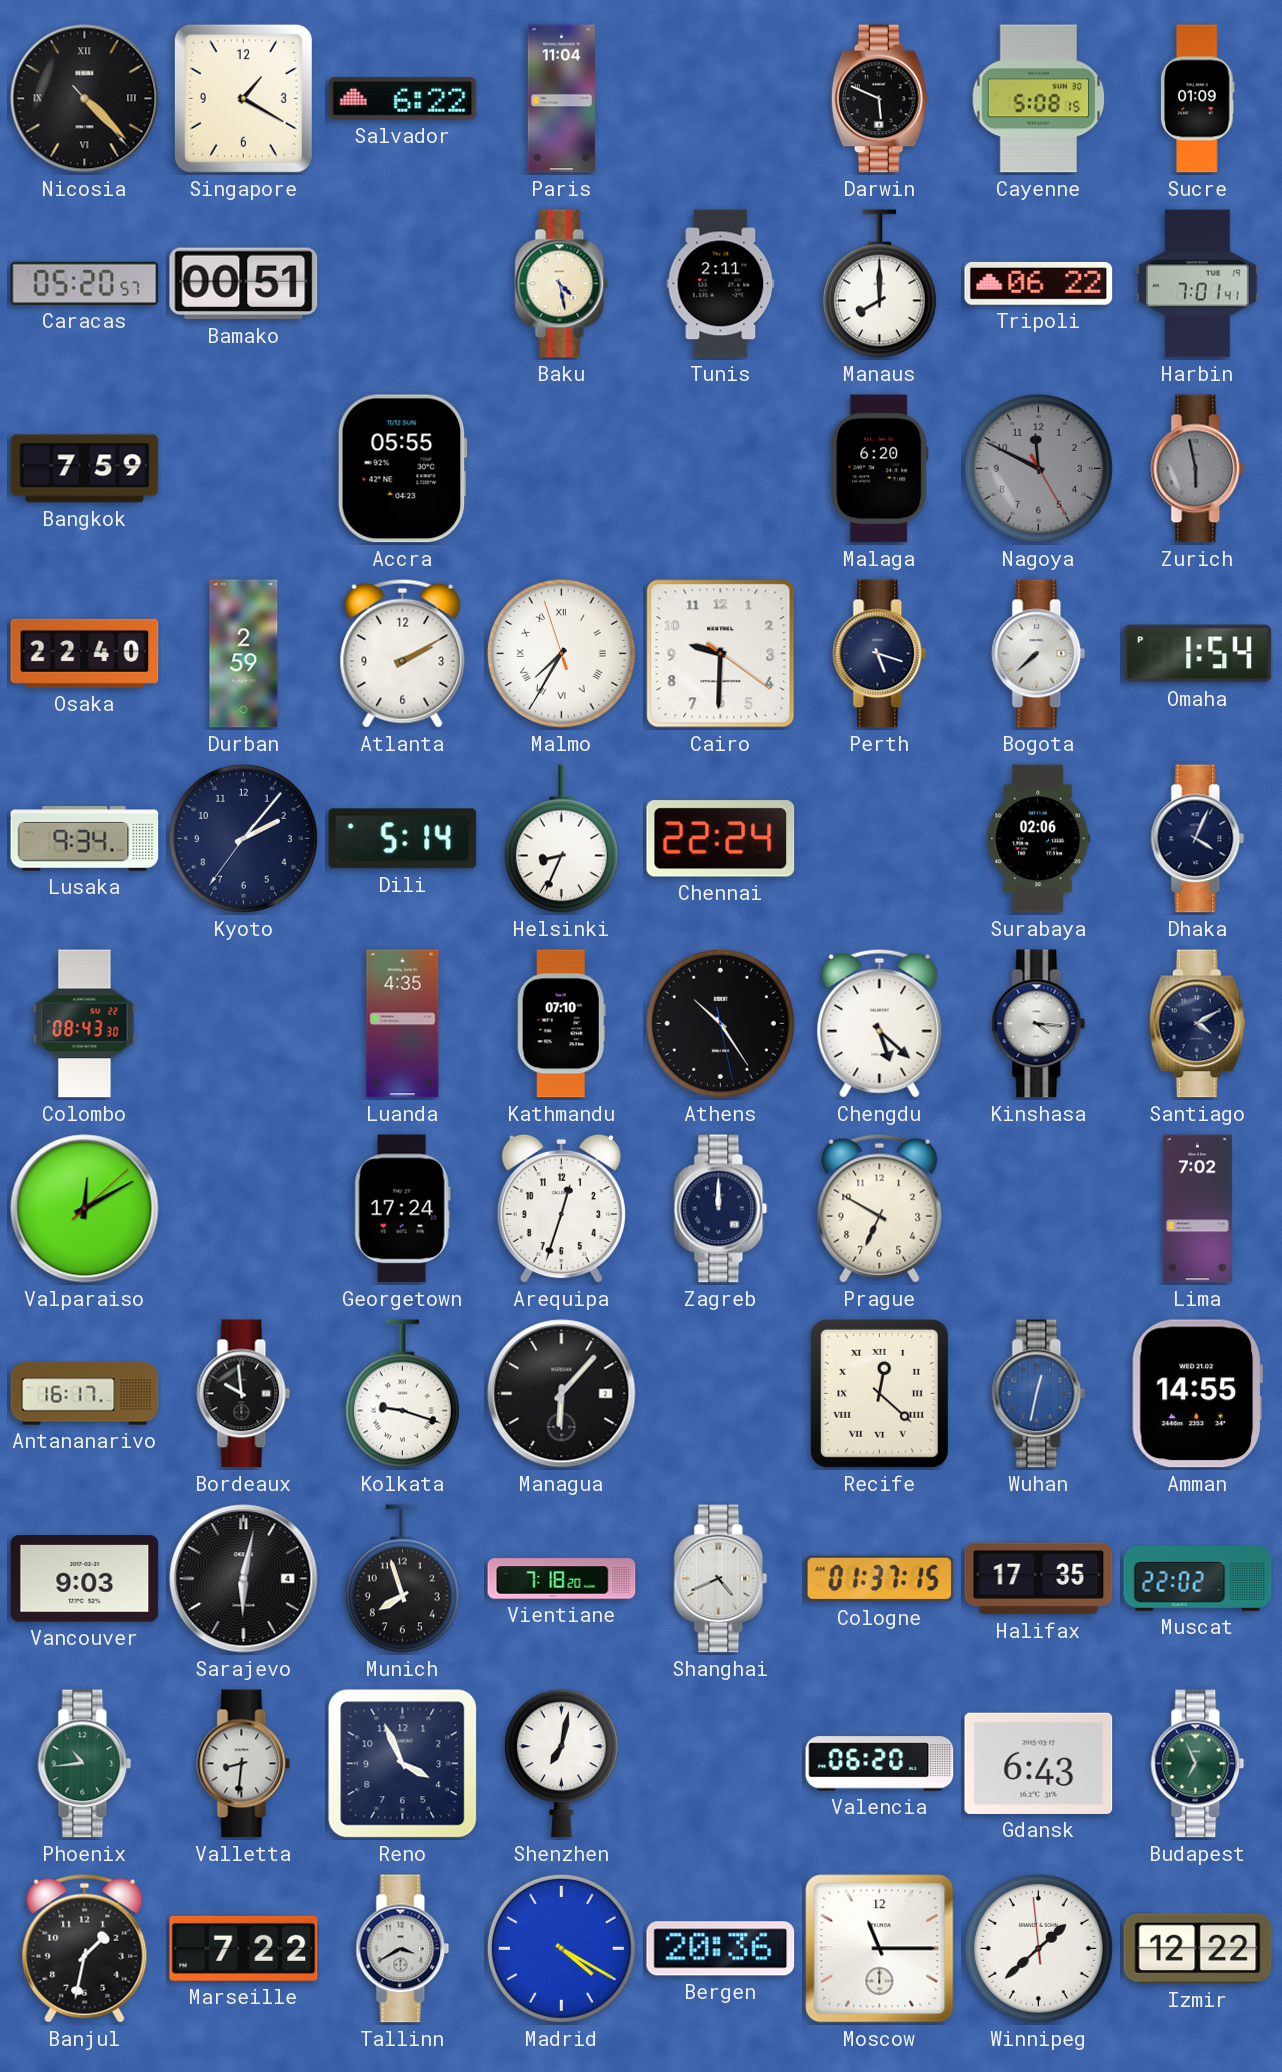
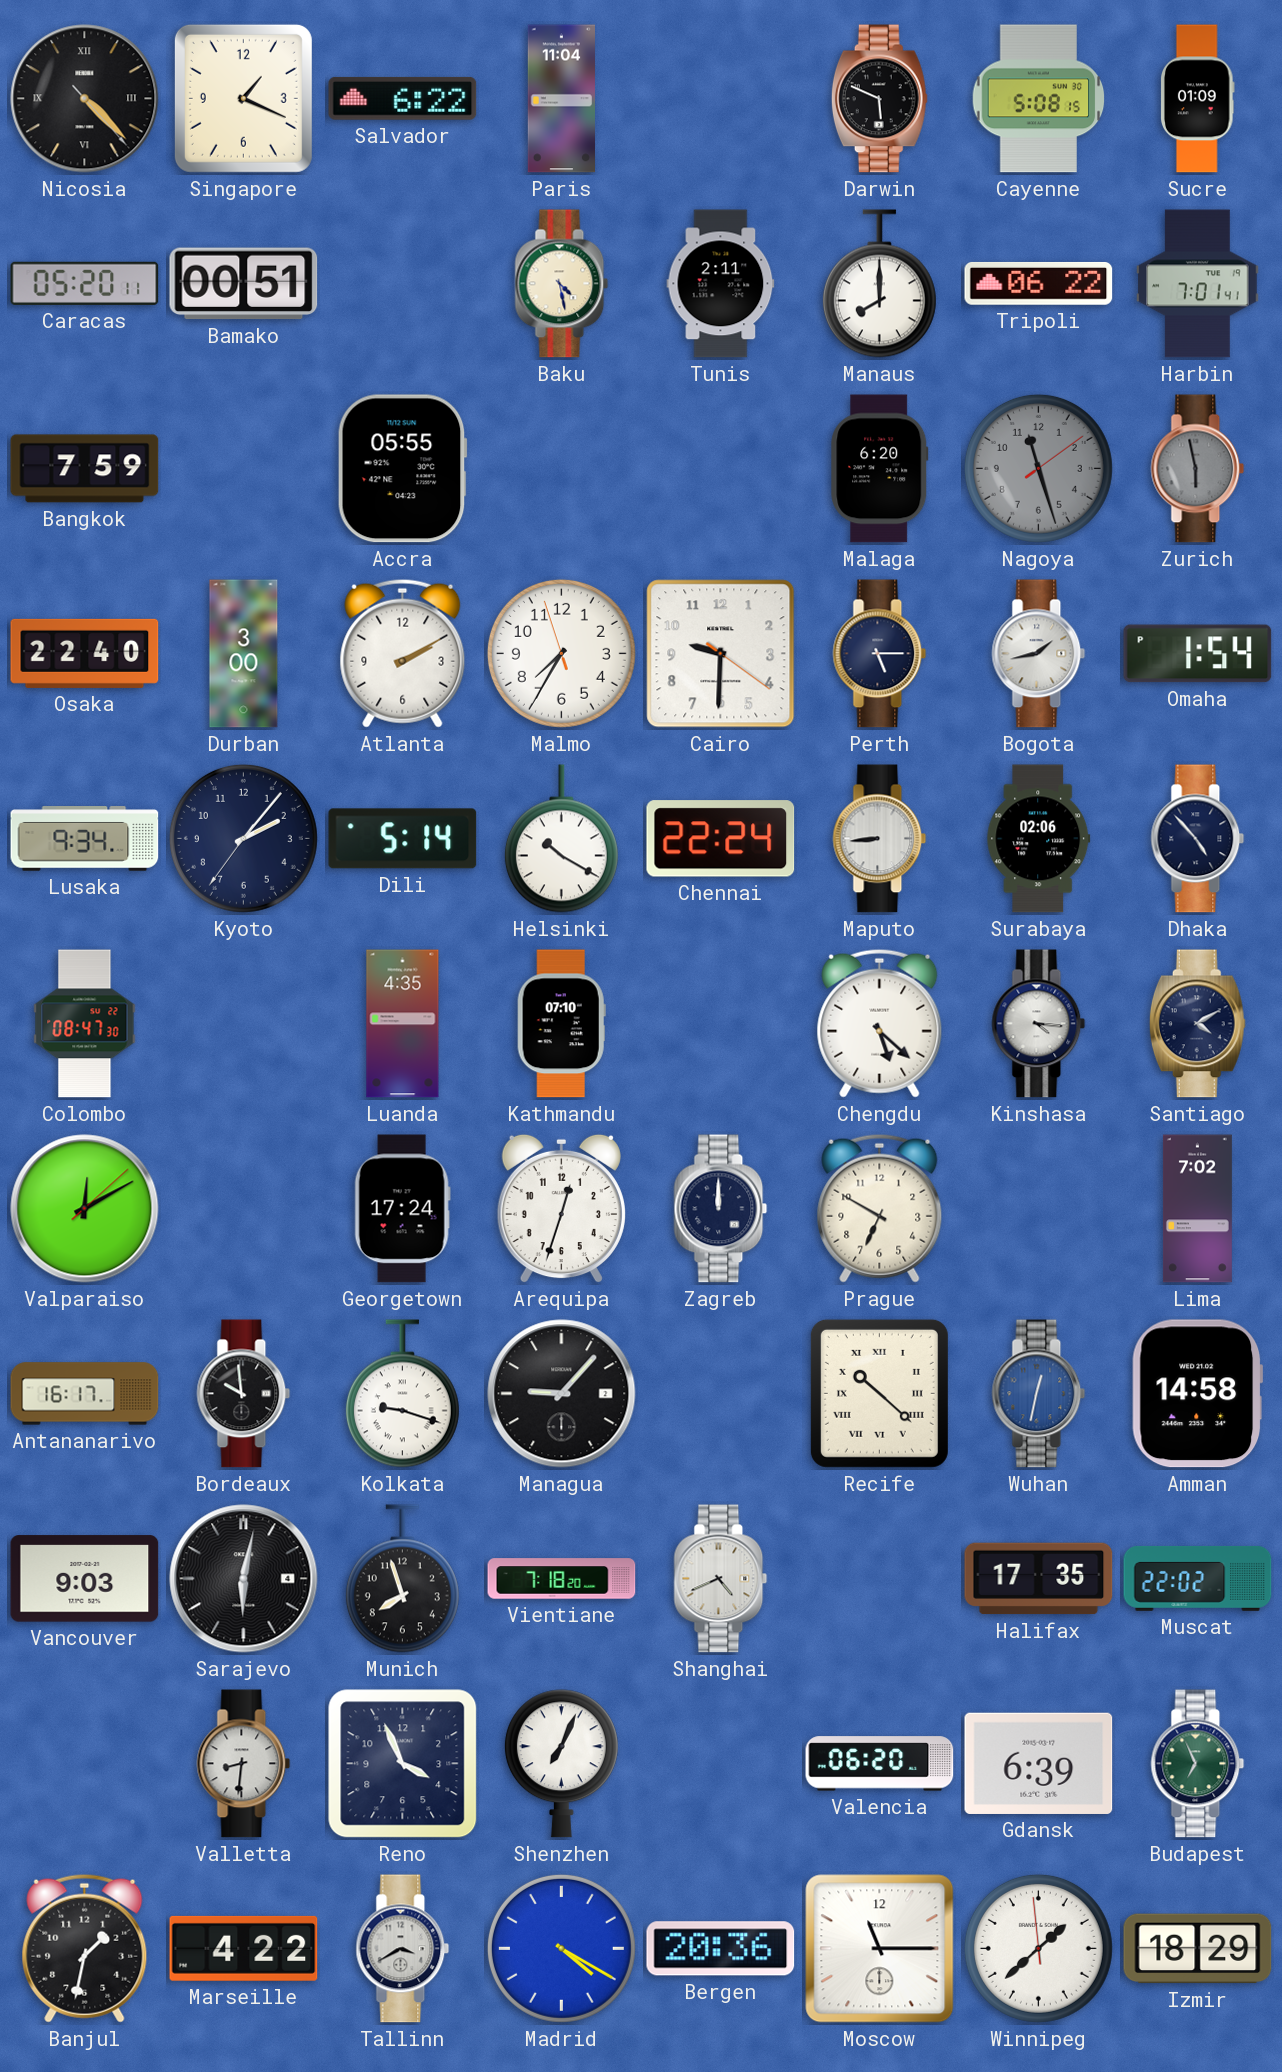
Singapore: 1:20 -> 1:19
Caracas: 05:20:57 -> 05:20:11
Nagoya: 11:49 -> 11:27
Durban: 2:59 -> 3:00
Malmo numerals: Roman -> Arabic
Perth: 5:18 -> 5:15
Bogota: 7:38 -> 1:43
Helsinki: 8:34 -> 10:20
Maputo: none -> 8:44
Dhaka: 4:04 -> 4:53
Colombo: 08:43 -> 08:47
Athens: 10:24 -> none
Managua: 6:07 -> 9:07
Recife: 12:22 -> 10:22
Amman: 14:55 -> 14:58
Cologne: 01:37 -> none
Phoenix: 10:44 -> none
Shenzhen: 7:02 -> 7:04
Gdansk: 6:43 -> 6:39
Marseille: 7:22 -> 4:22
Izmir: 12:22 -> 18:29
